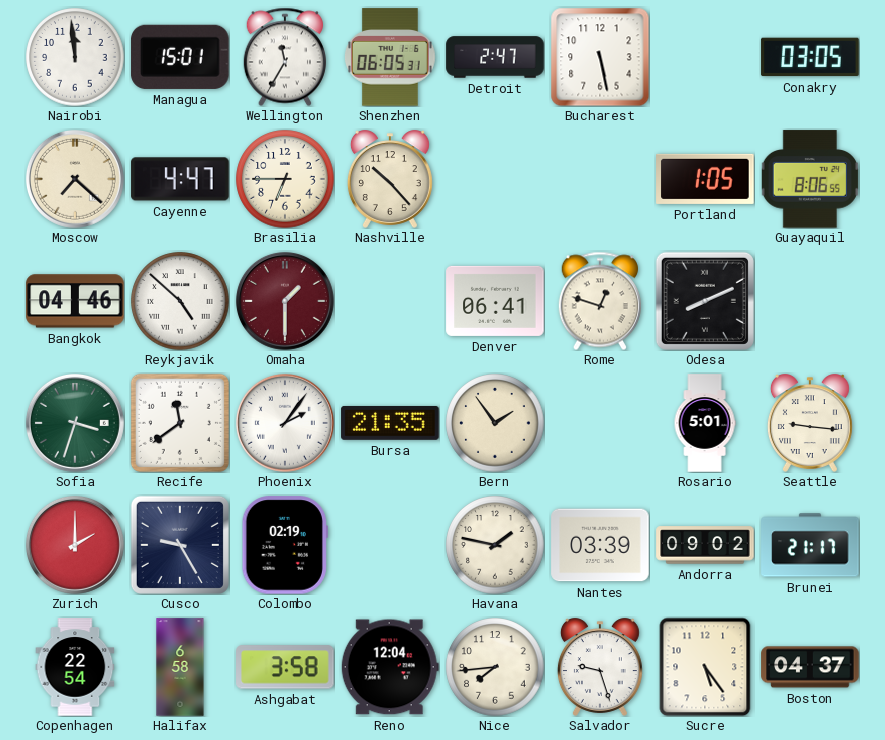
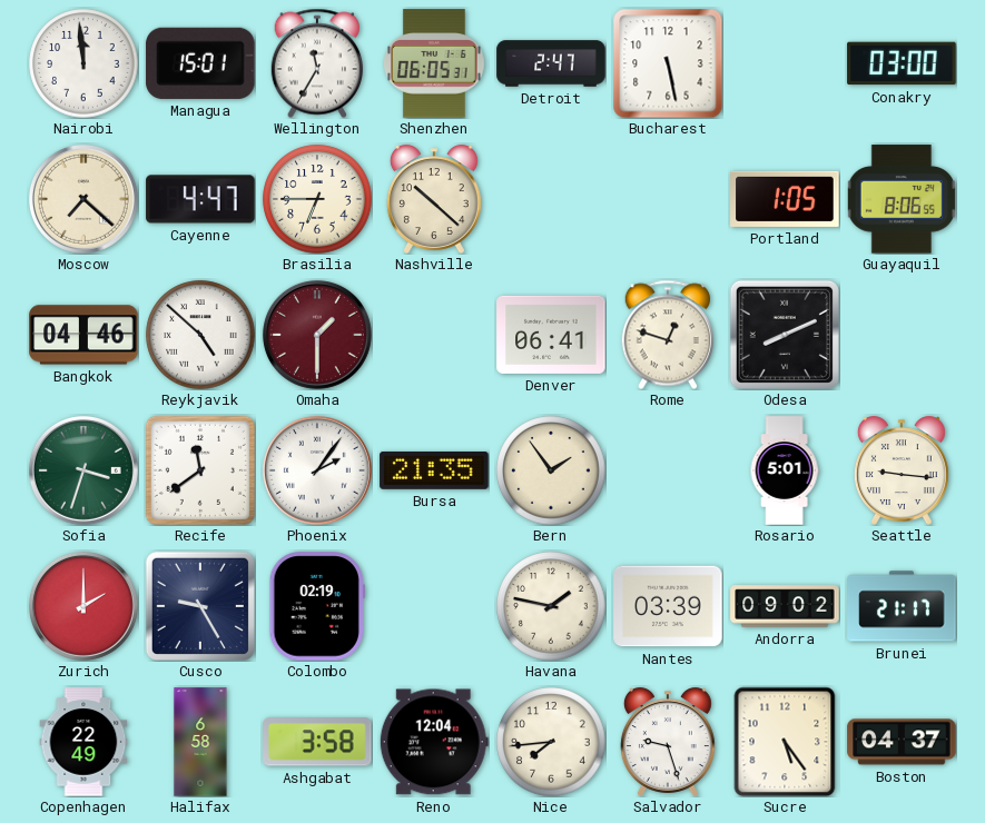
Conakry: 03:05 -> 03:00
Nashville: 10:23 -> 10:22
Copenhagen: 22:54 -> 22:49
